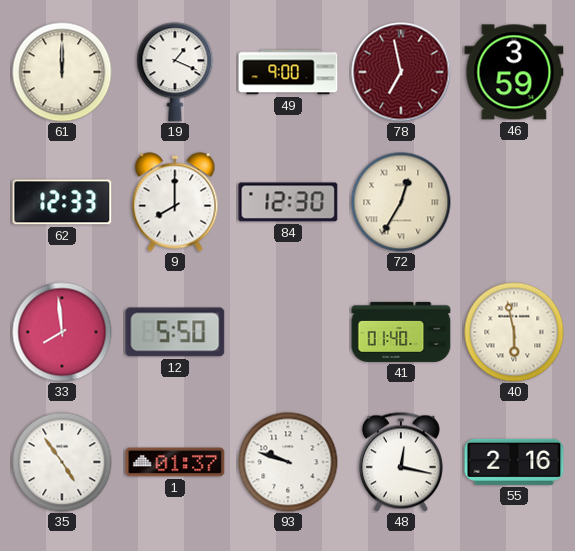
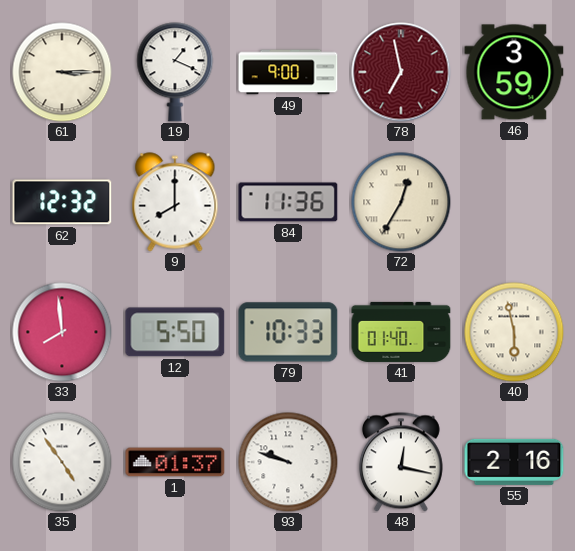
61: 12:00 -> 3:15
62: 12:33 -> 12:32
84: 12:30 -> 11:36
79: none -> 10:33
